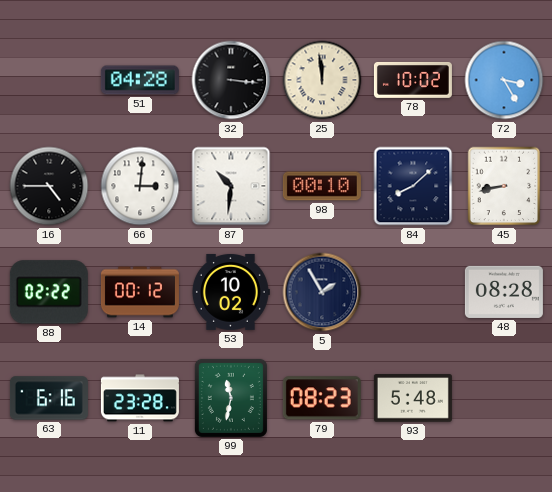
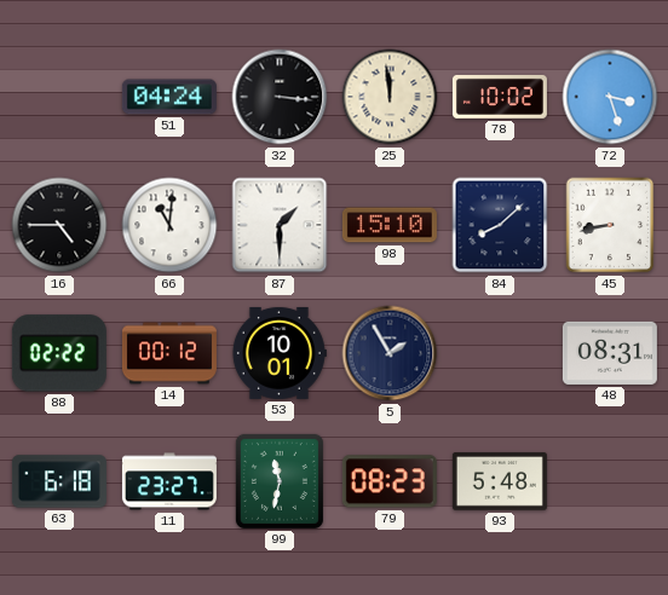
51: 04:28 -> 04:24
72: 3:25 -> 3:27
66: 3:01 -> 11:01
87: 10:31 -> 1:30
98: 00:10 -> 15:10
53: 10:02 -> 10:01
48: 08:28 -> 08:31
63: 6:16 -> 6:18
11: 23:28 -> 23:27
